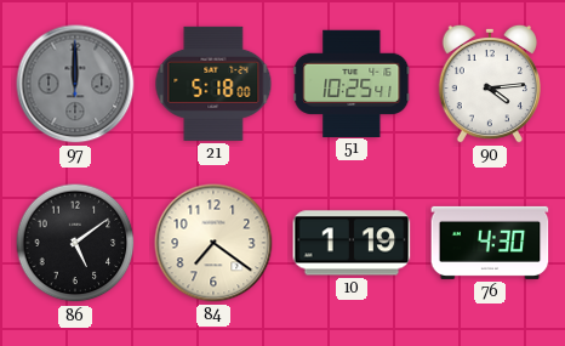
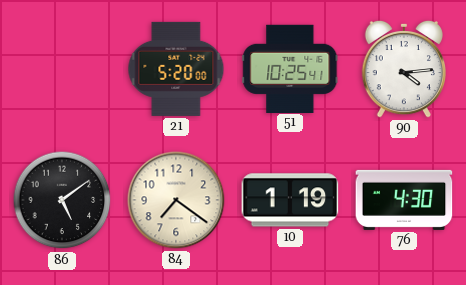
97: 12:00 -> none
21: 5:18 -> 5:20
